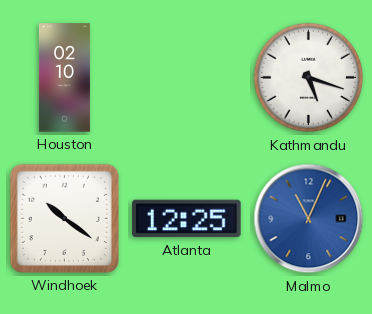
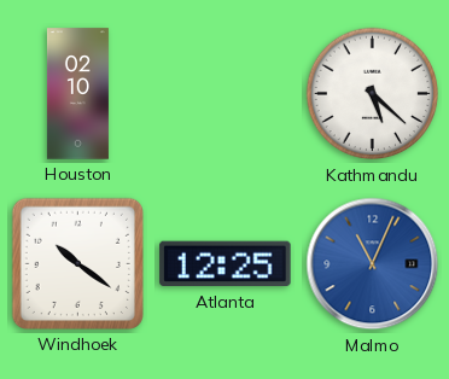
Kathmandu: 5:18 -> 5:22
